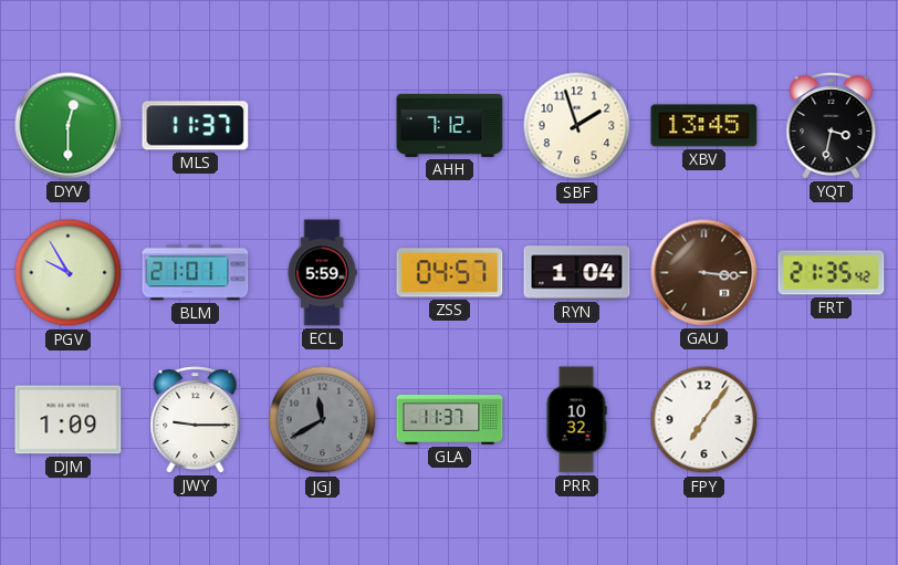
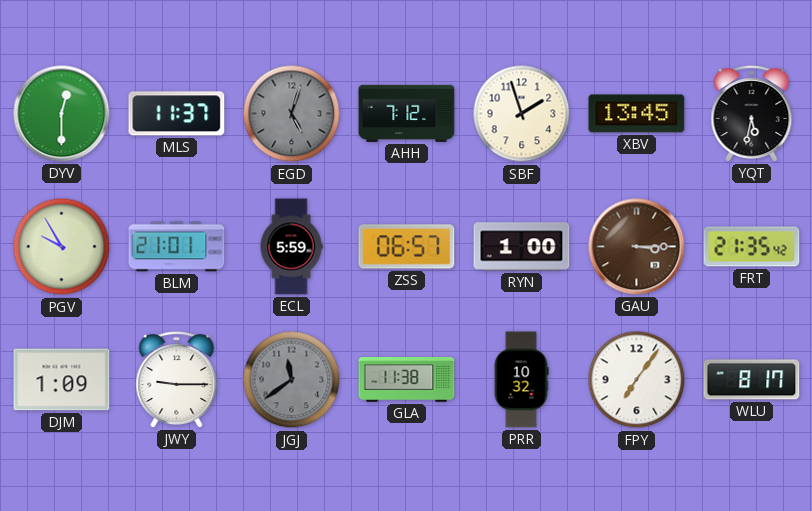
EGD: none -> 5:03
YQT: 3:32 -> 5:32
ZSS: 04:57 -> 06:57
RYN: 1:04 -> 1:00
GAU: 3:16 -> 3:15
JGJ: 11:40 -> 11:39
GLA: 11:37 -> 11:38
WLU: none -> 8:17
